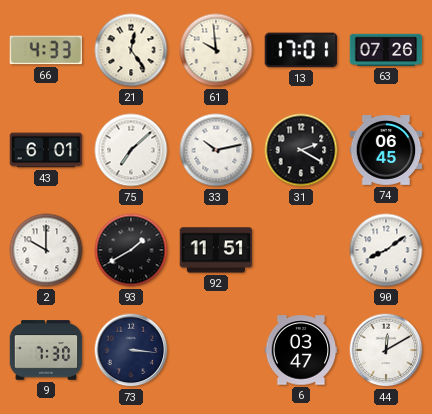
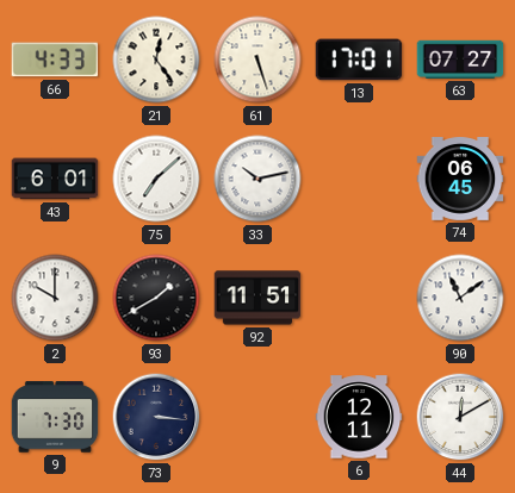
61: 9:59 -> 5:27
63: 07:26 -> 07:27
31: 2:20 -> none
90: 8:09 -> 11:09
6: 03:47 -> 12:11
